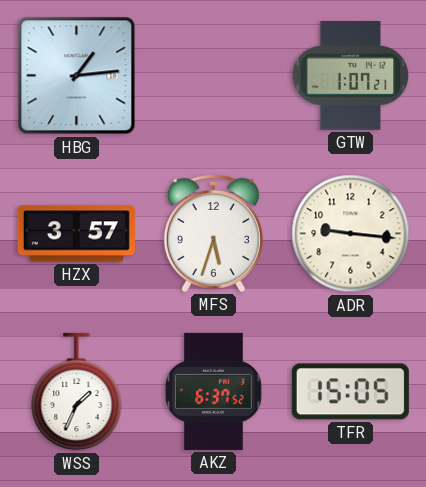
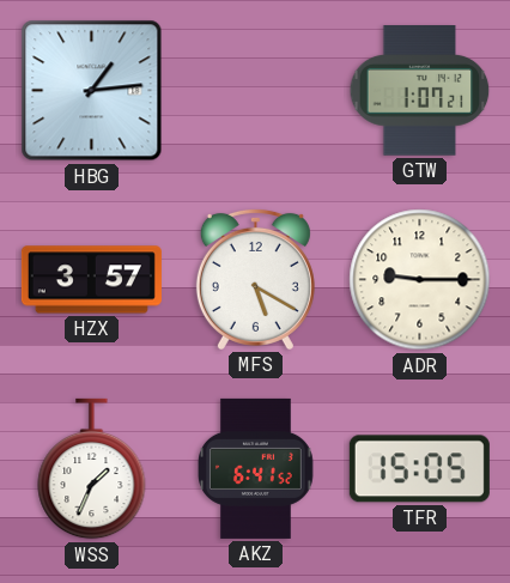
MFS: 5:33 -> 5:20
ADR: 9:16 -> 9:15
AKZ: 6:37 -> 6:41
